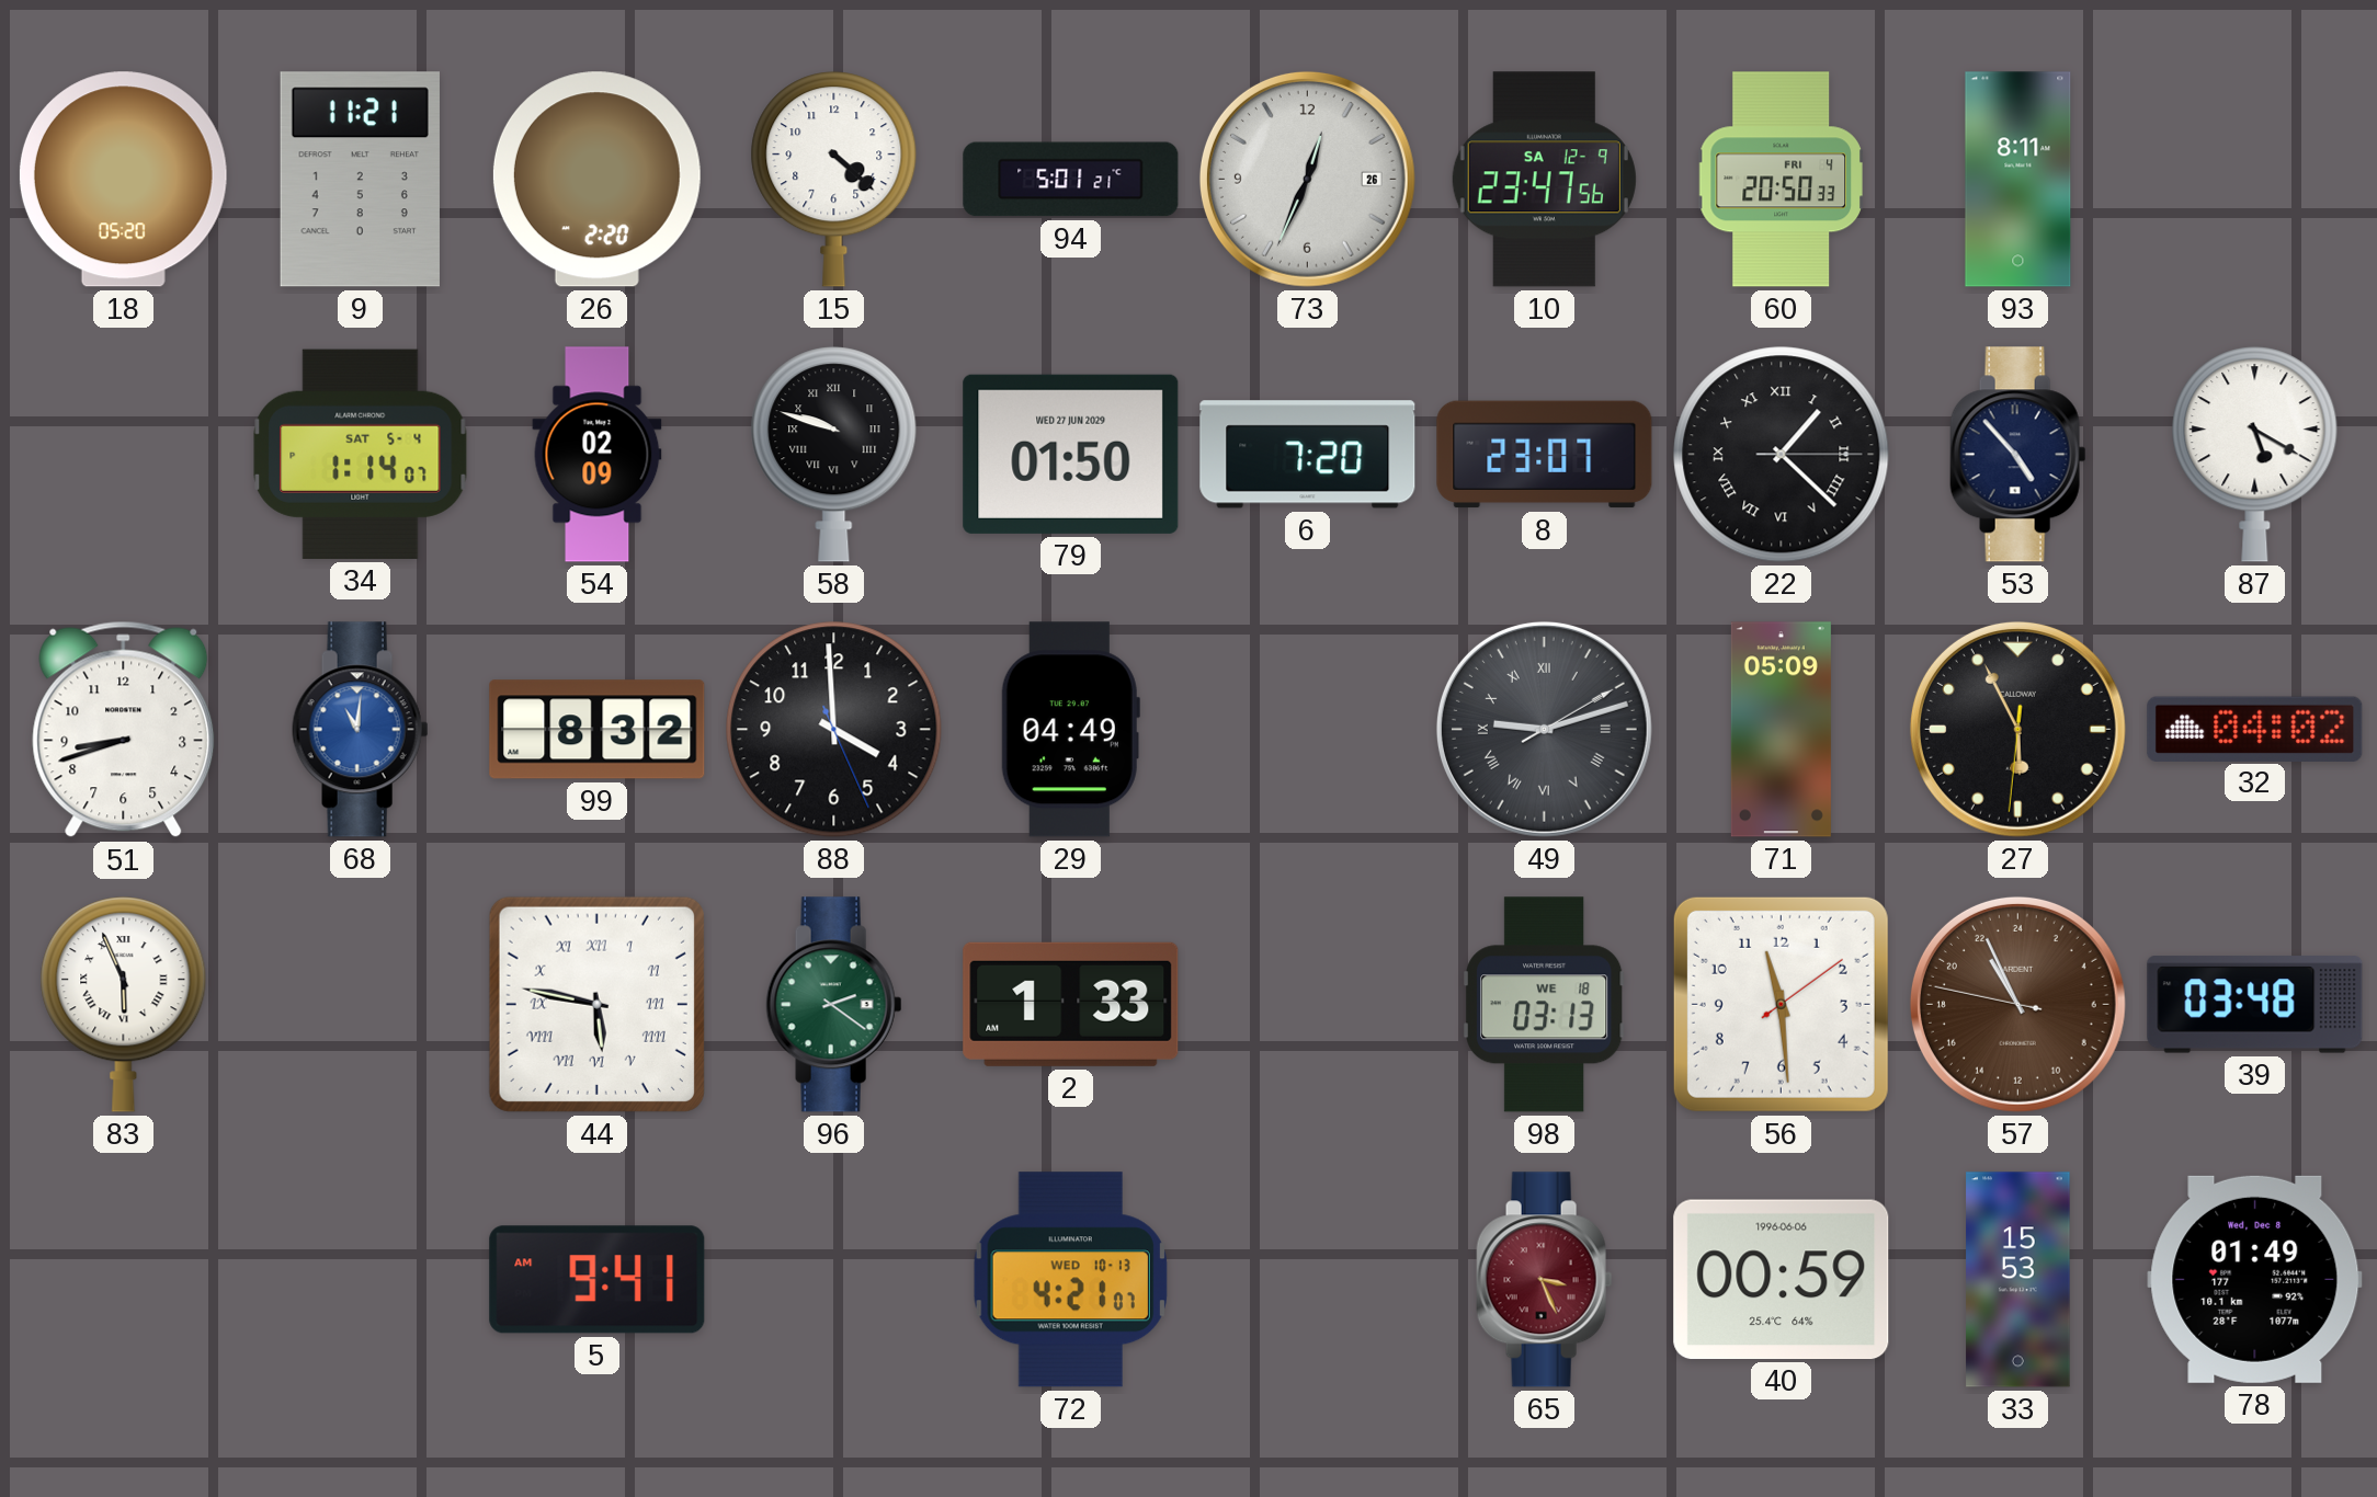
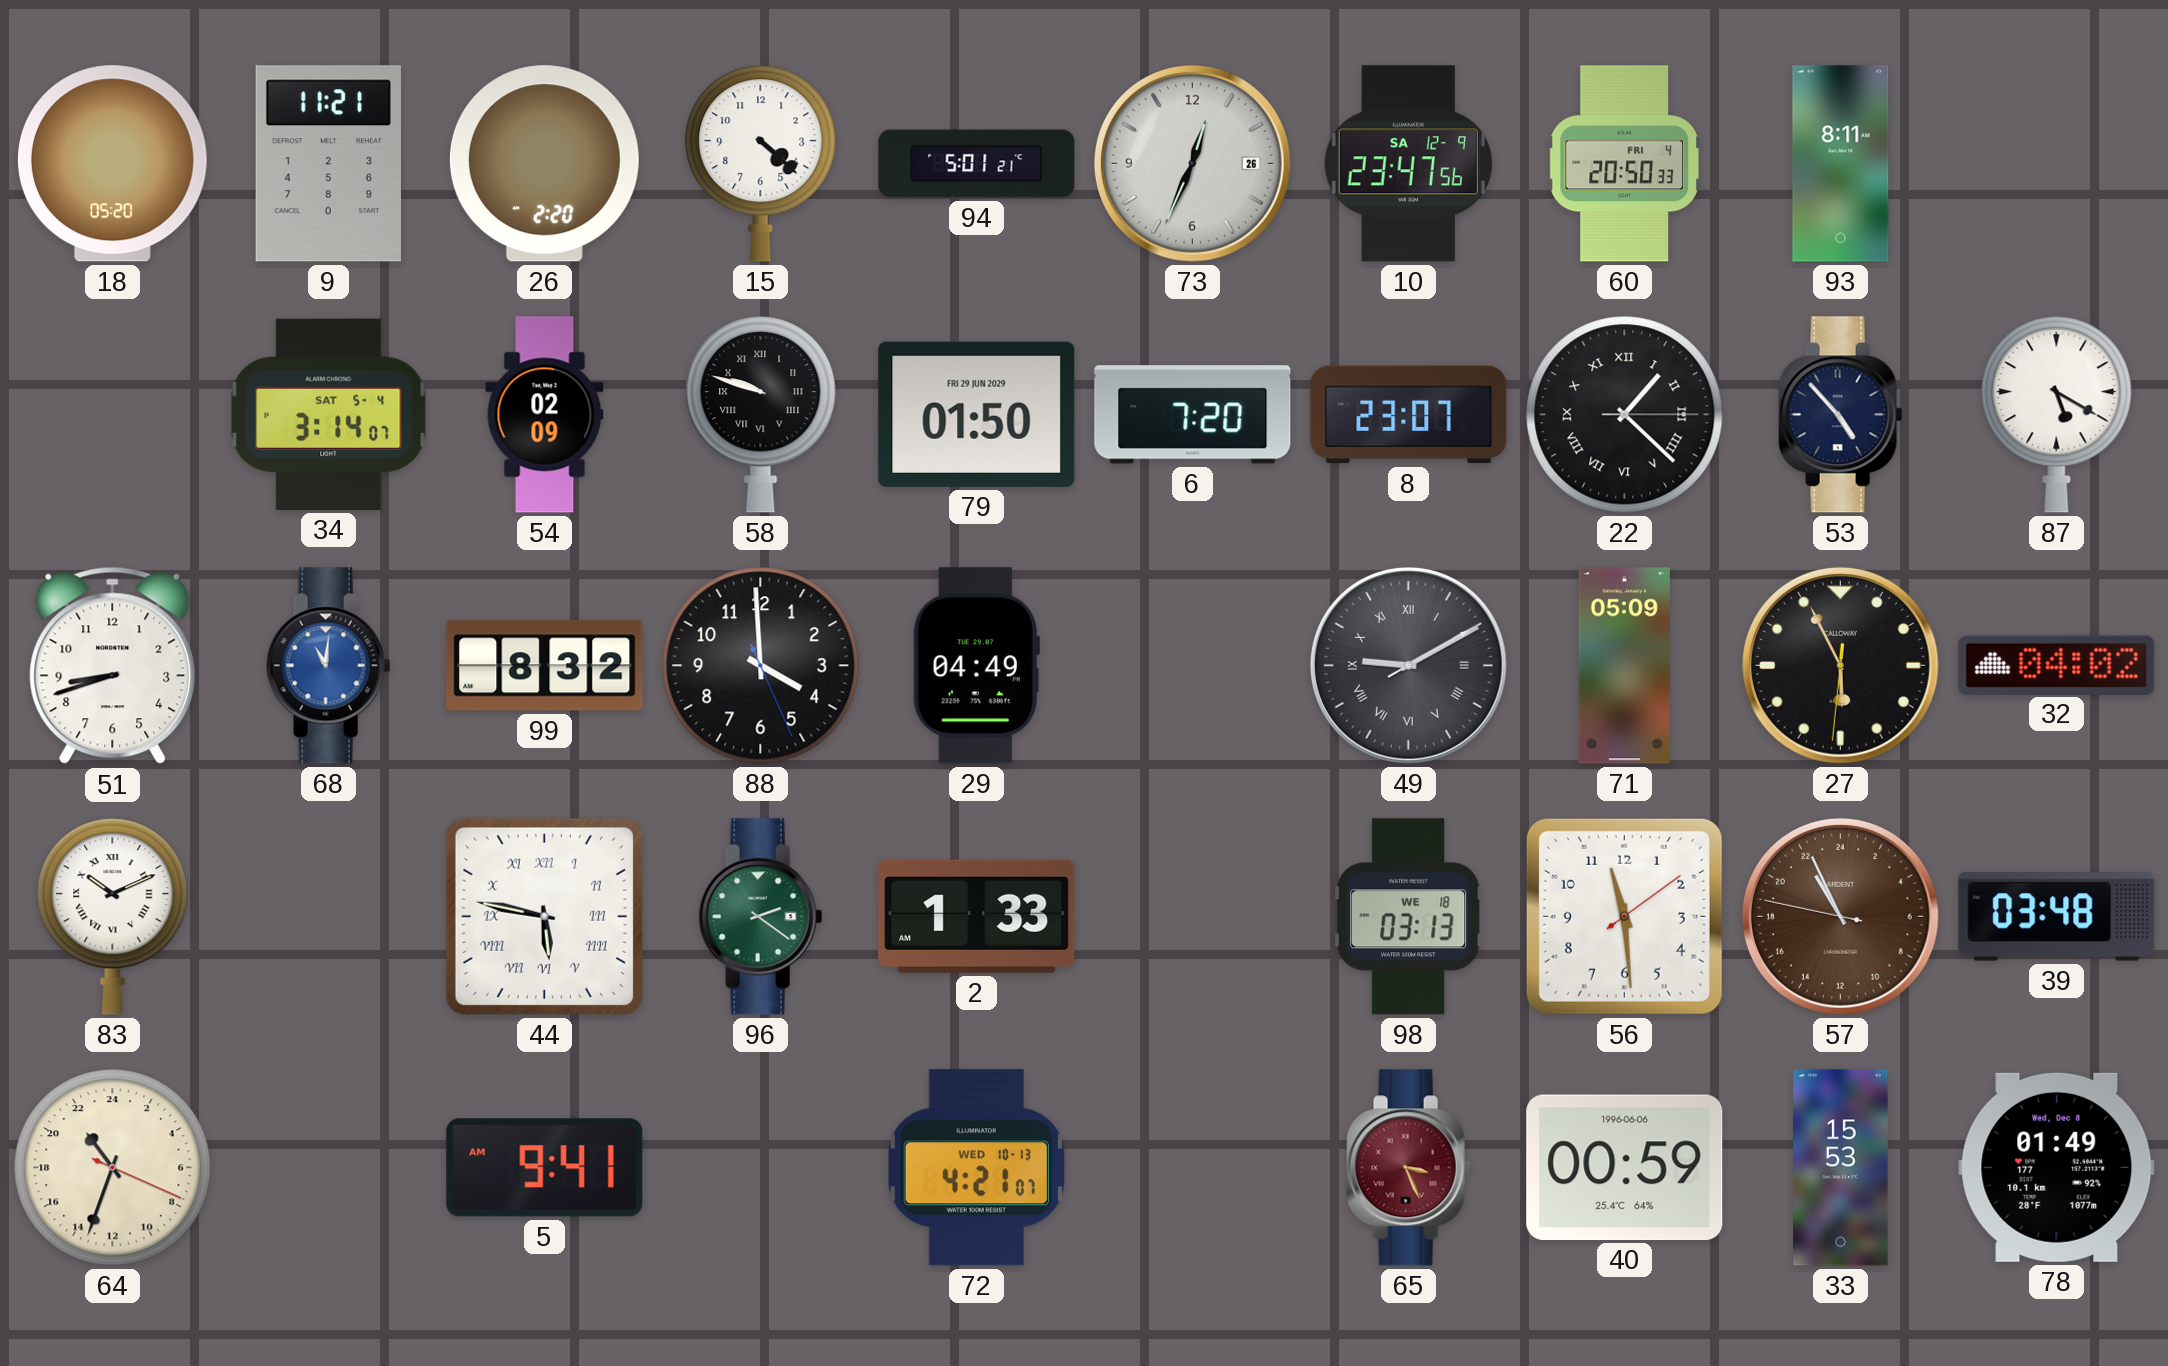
34: 1:14 -> 3:14
79 date: WED 27 JUN 2029 -> FRI 29 JUN 2029
49: 9:12 -> 9:10
83: 5:56 -> 10:11
64: none -> 21:33
